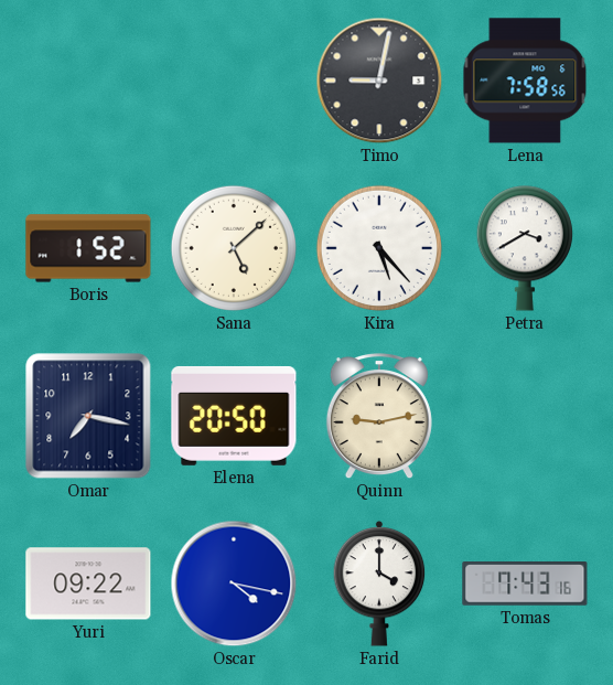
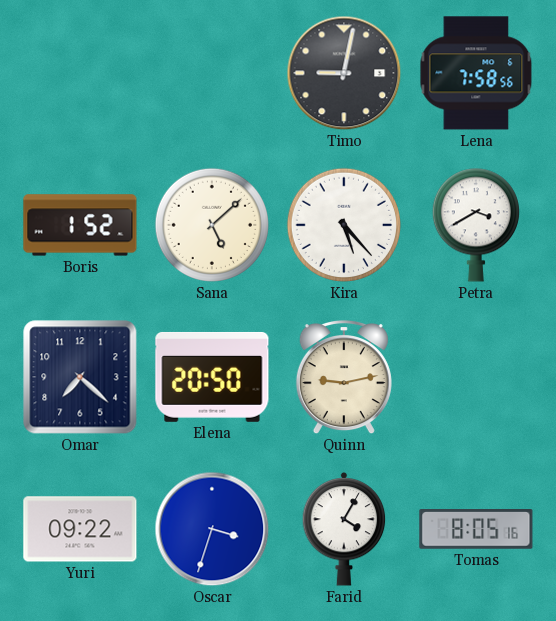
Omar: 7:17 -> 7:22
Oscar: 4:17 -> 3:33
Farid: 4:00 -> 4:05
Tomas: 7:43 -> 8:05
